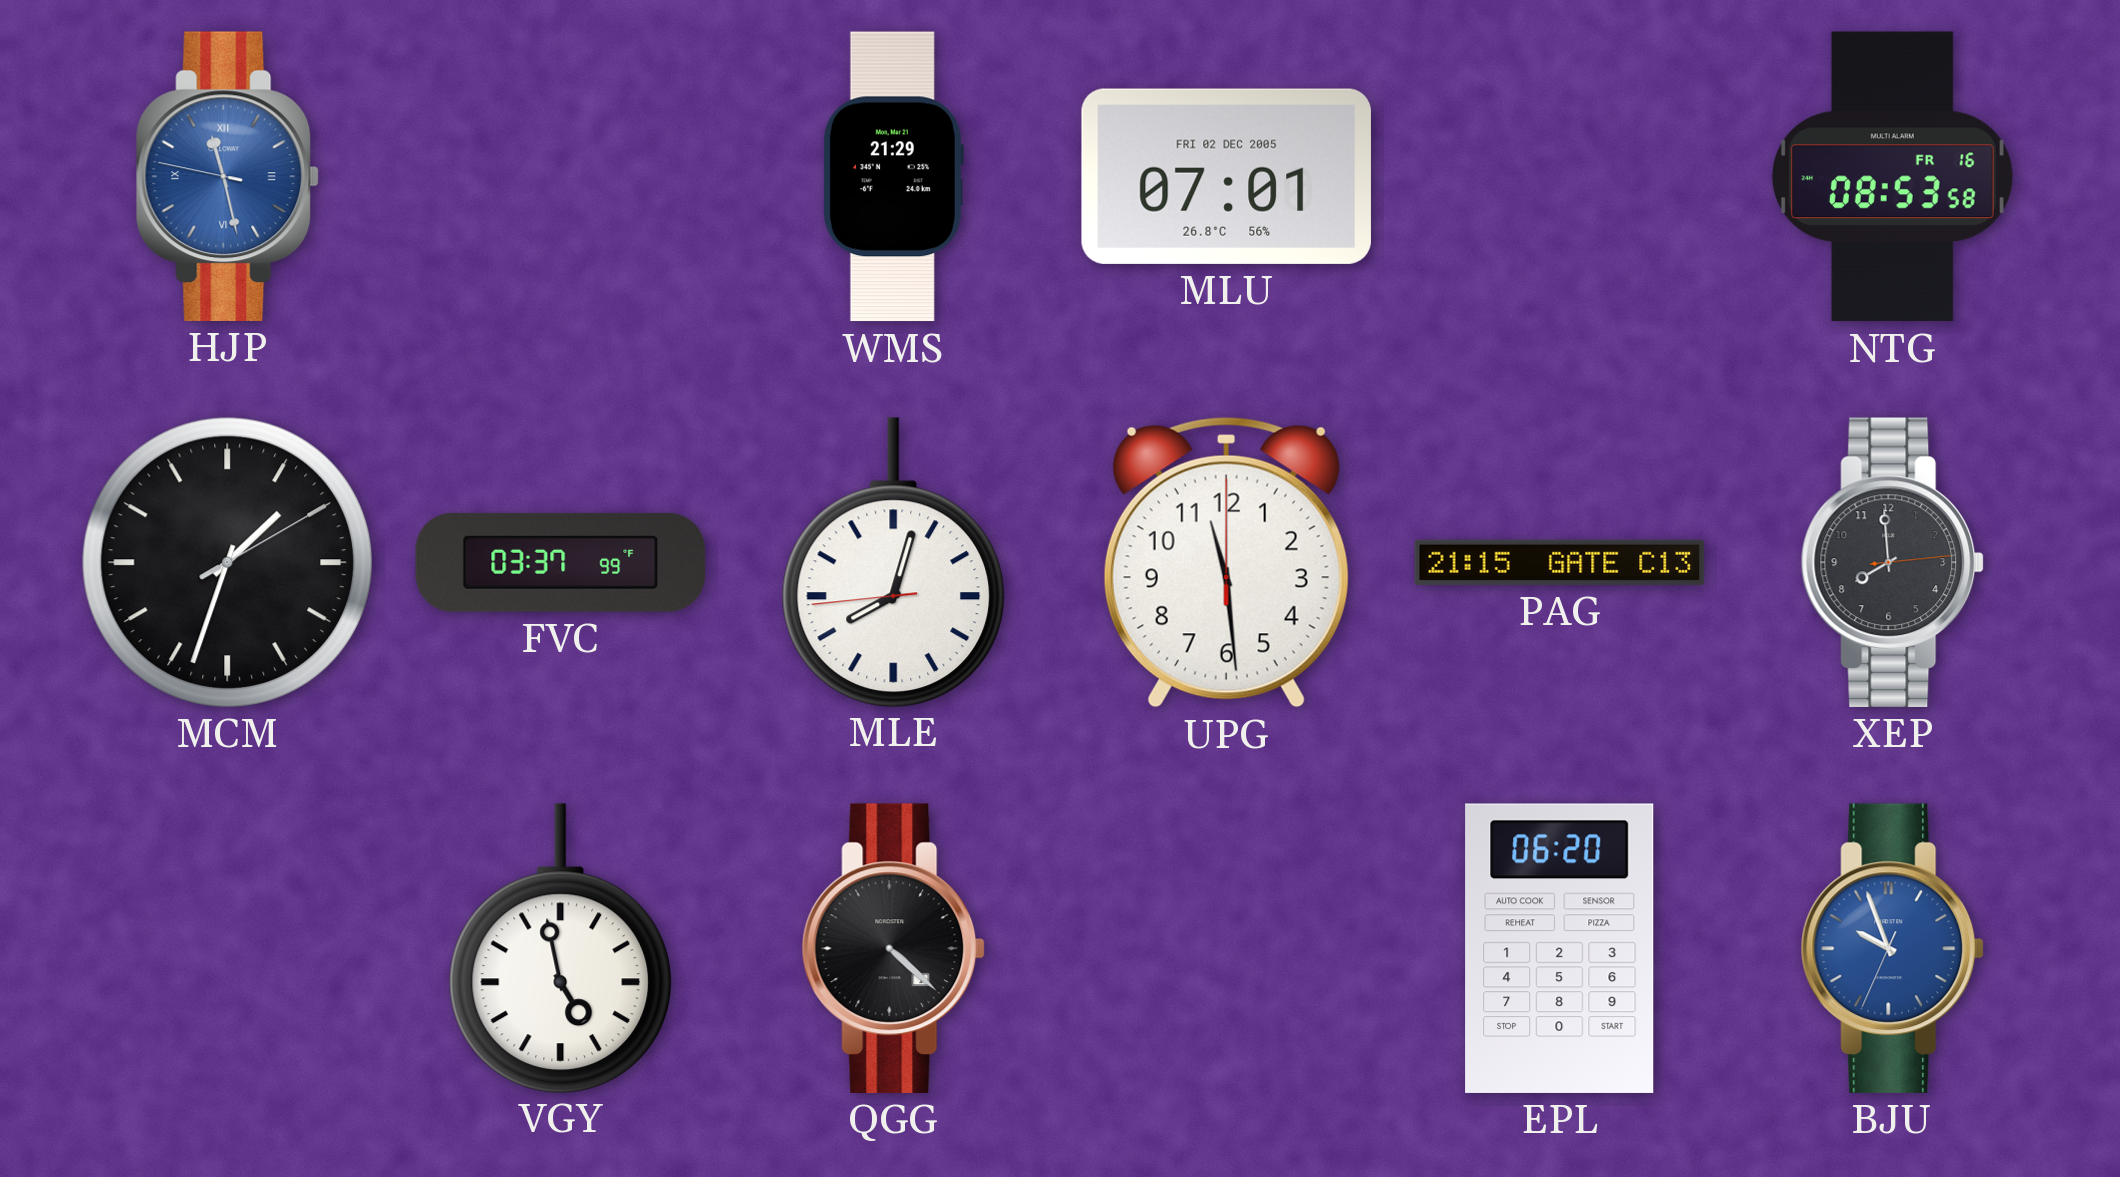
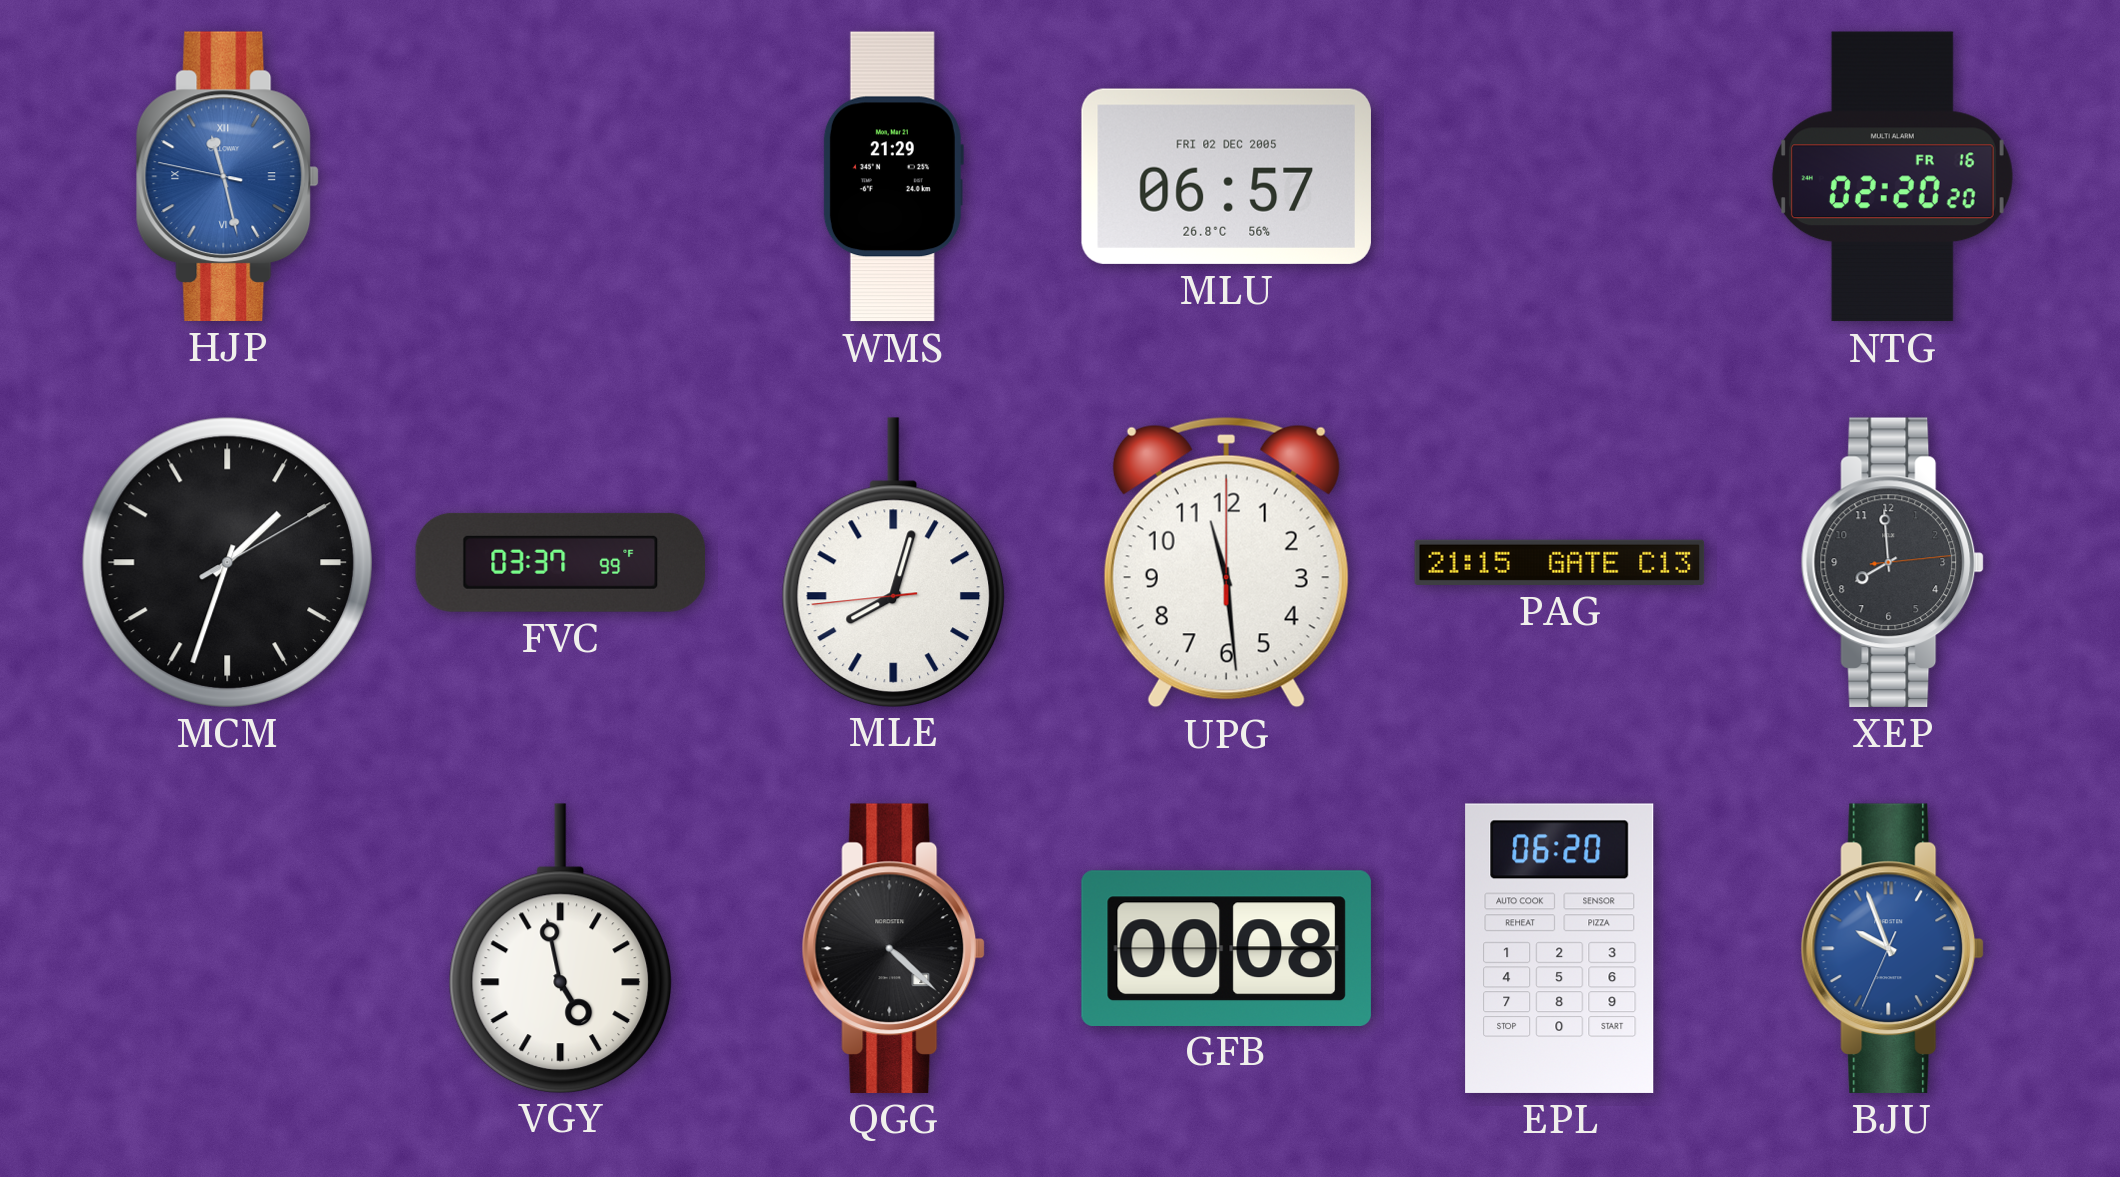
MLU: 07:01 -> 06:57
NTG: 08:53 -> 02:20
GFB: none -> 00:08
